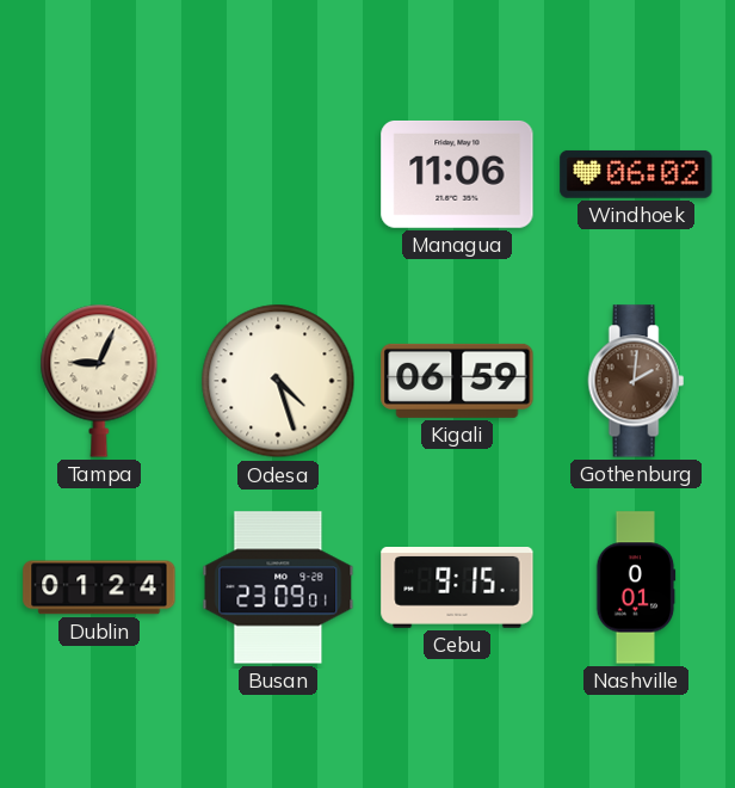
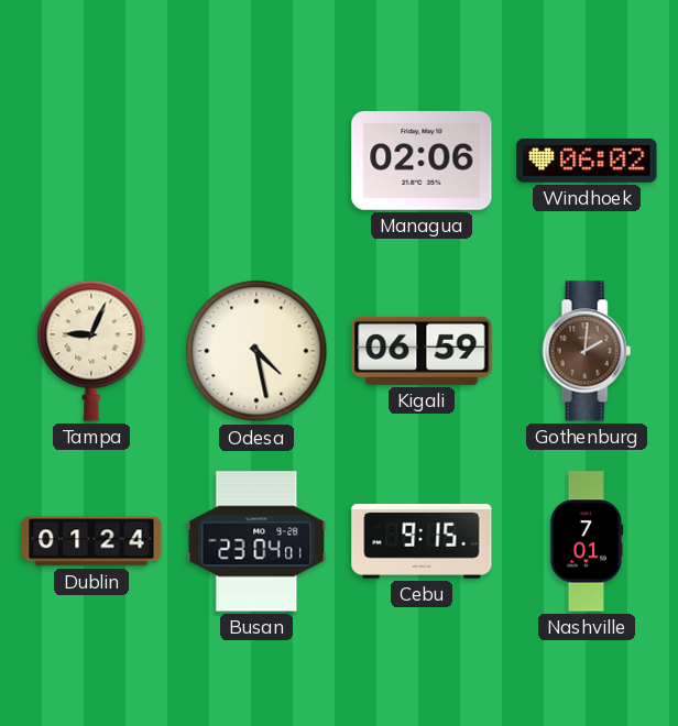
Managua: 11:06 -> 02:06
Odesa: 4:27 -> 4:28
Busan: 23:09 -> 23:04
Nashville: 0:01 -> 7:01
